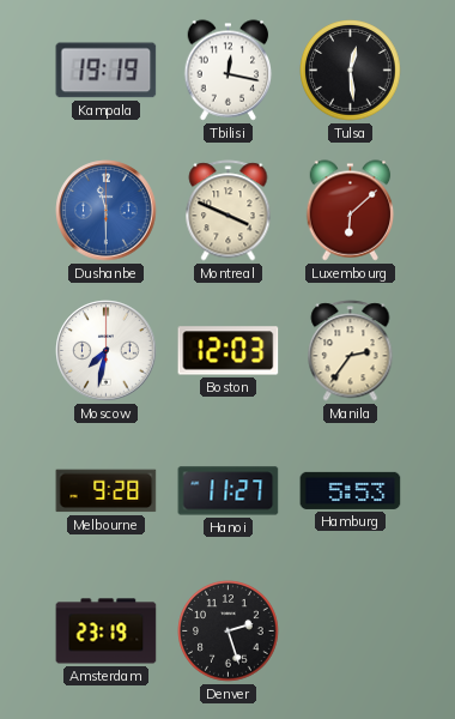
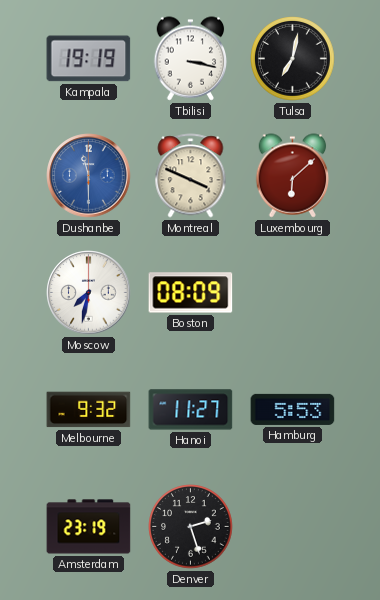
Tbilisi: 12:17 -> 3:17
Tulsa: 12:29 -> 7:02
Boston: 12:03 -> 08:09
Manila: 2:36 -> none
Melbourne: 9:28 -> 9:32
